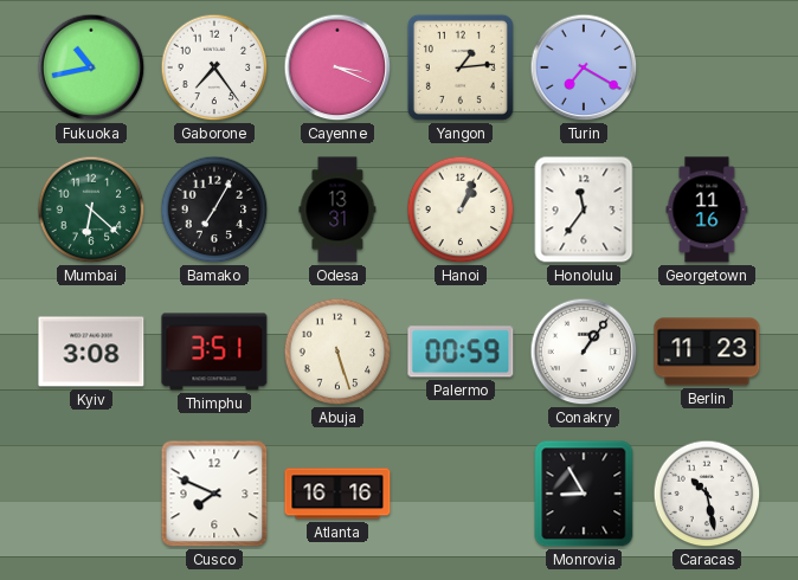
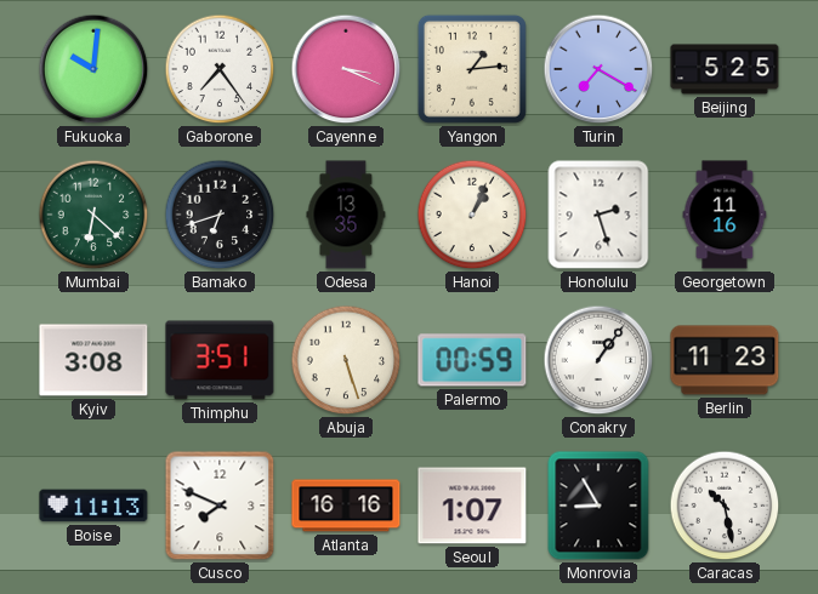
Fukuoka: 10:43 -> 10:01
Beijing: none -> 5:25
Bamako: 7:05 -> 6:42
Odesa: 13:31 -> 13:35
Honolulu: 11:36 -> 2:27
Boise: none -> 11:13
Seoul: none -> 1:07
